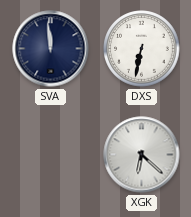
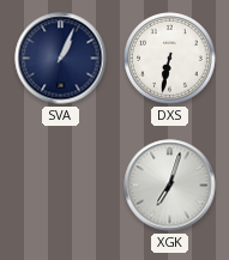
SVA: 11:59 -> 1:04
XGK: 6:22 -> 7:03
